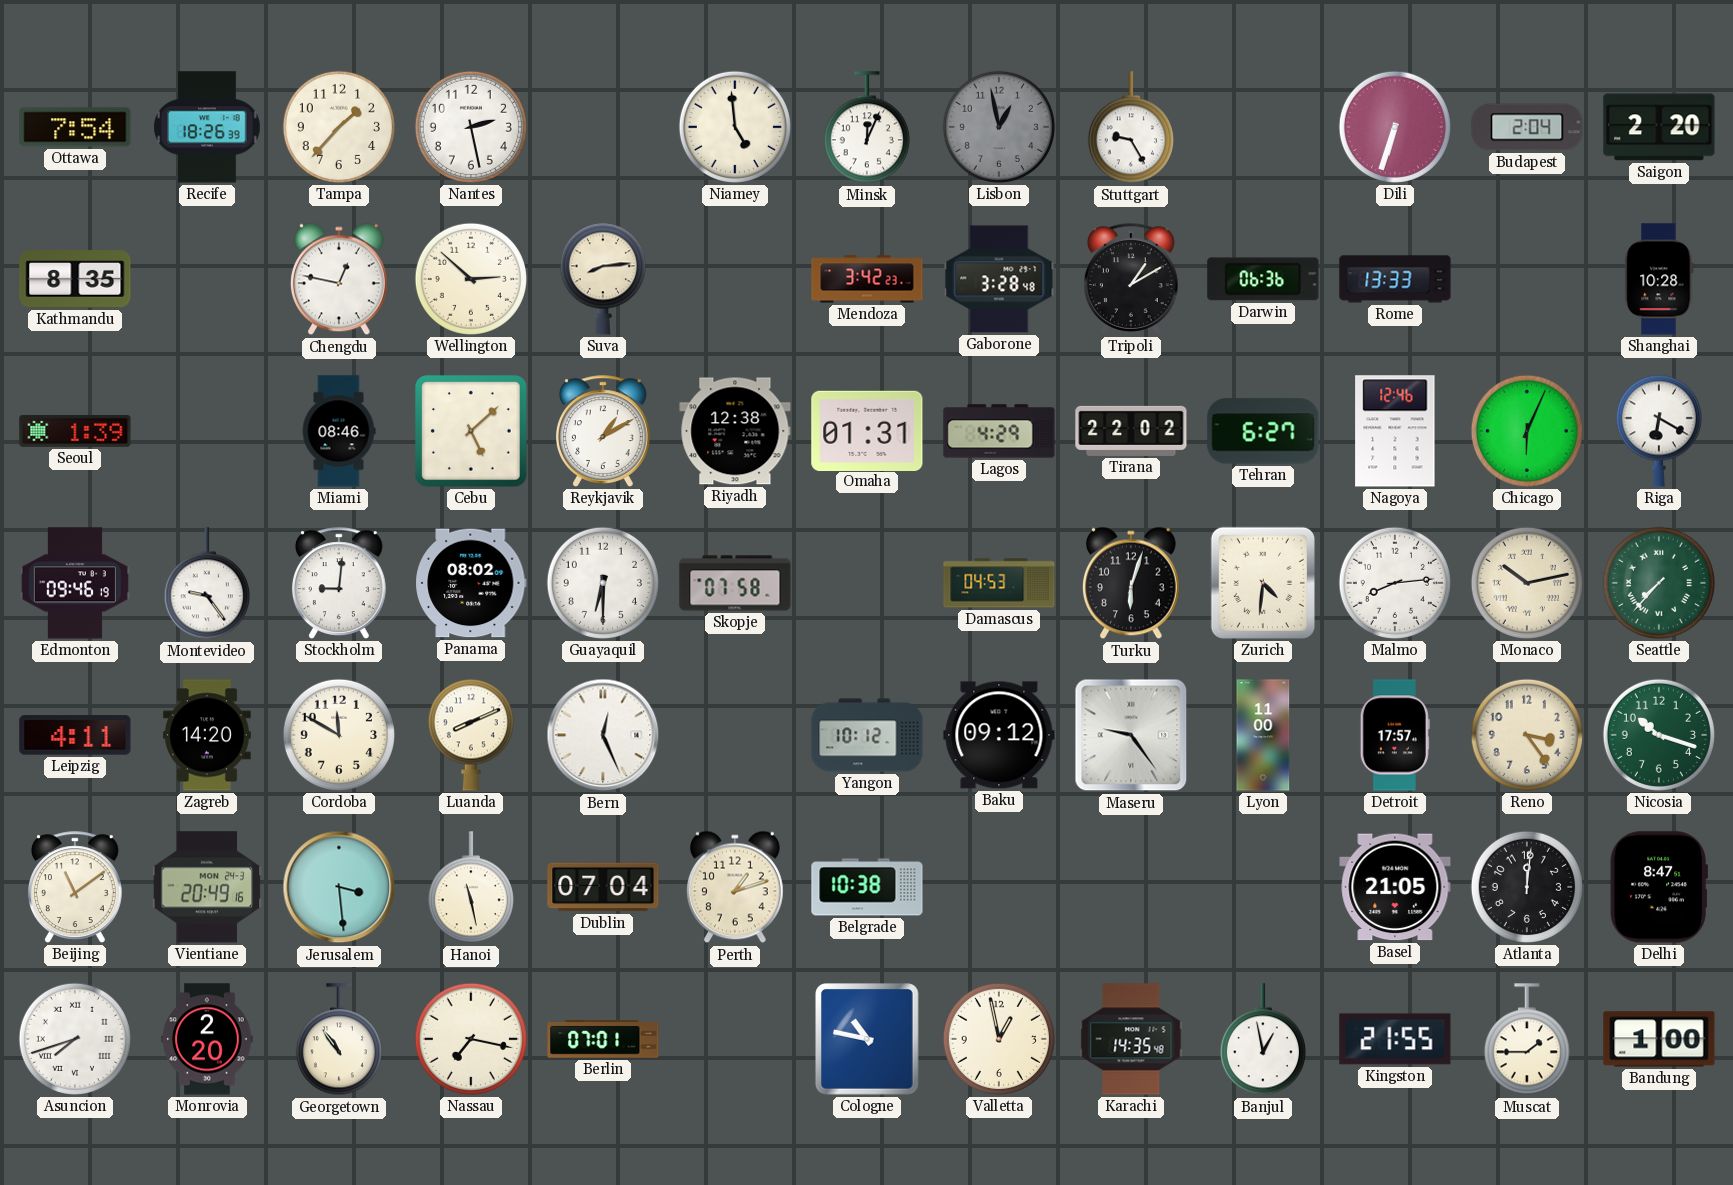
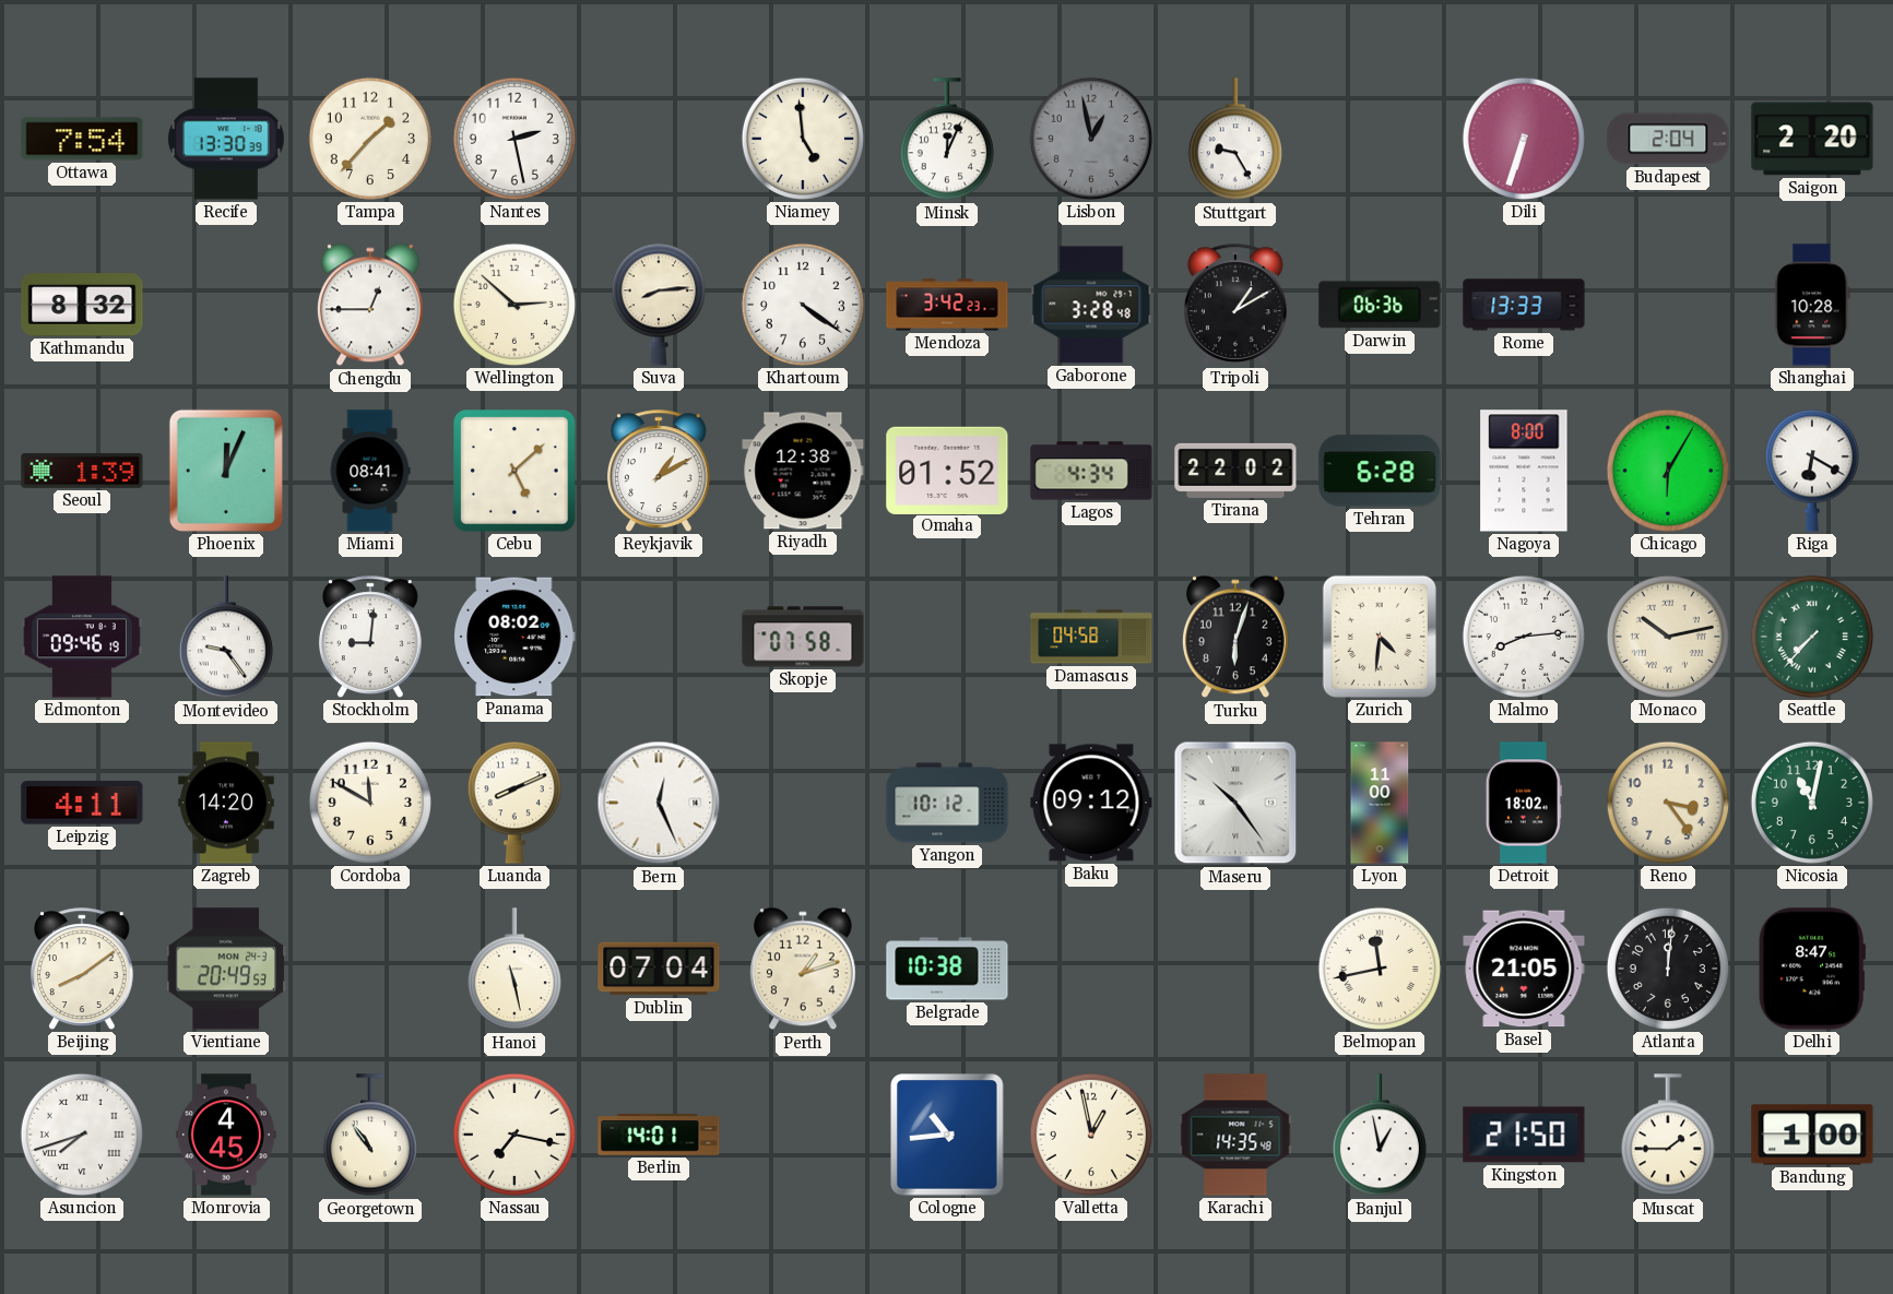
Recife: 18:26 -> 13:30
Kathmandu: 8:35 -> 8:32
Chengdu: 12:47 -> 12:45
Khartoum: none -> 4:21
Phoenix: none -> 12:04
Miami: 08:46 -> 08:41
Omaha: 01:31 -> 01:52
Lagos: 4:29 -> 4:34
Tehran: 6:27 -> 6:28
Nagoya: 12:46 -> 8:00
Chicago: 6:04 -> 6:05
Guayaquil: 6:30 -> none
Damascus: 04:53 -> 04:58
Maseru: 9:24 -> 10:24
Detroit: 17:57 -> 18:02
Nicosia: 10:18 -> 11:02
Beijing: 11:09 -> 8:09
Vientiane: 20:49:16 -> 20:49:53
Jerusalem: 3:29 -> none
Belmopan: none -> 11:43
Monrovia: 2:20 -> 4:45
Berlin: 07:01 -> 14:01
Cologne: 10:47 -> 10:44
Kingston: 21:55 -> 21:50
